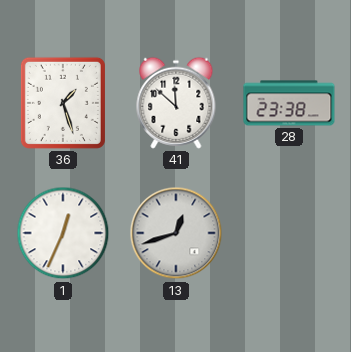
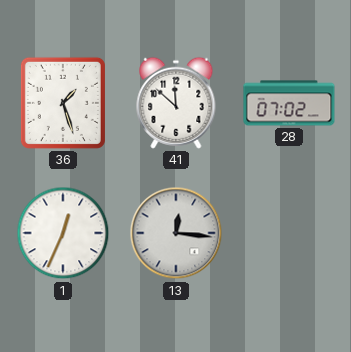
28: 23:38 -> 07:02
13: 12:42 -> 12:16
